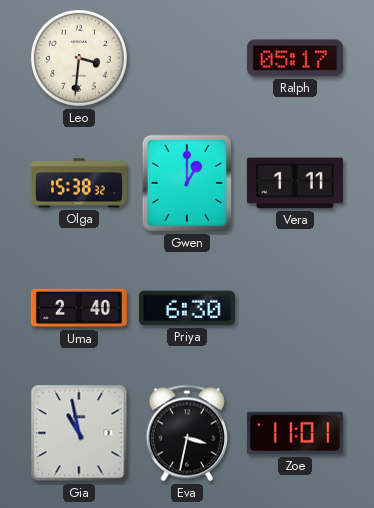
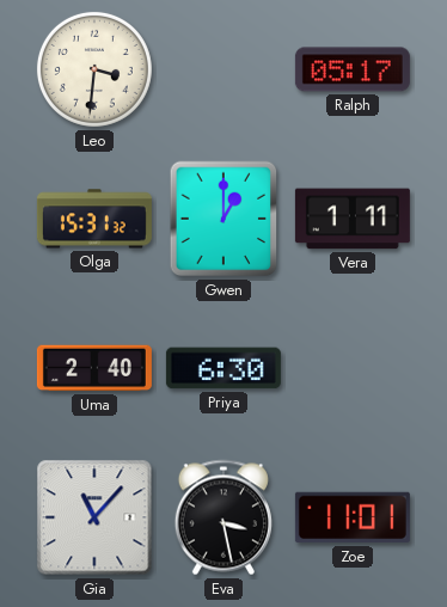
Olga: 15:38 -> 15:31
Gia: 10:58 -> 11:07
Eva: 3:32 -> 3:28
